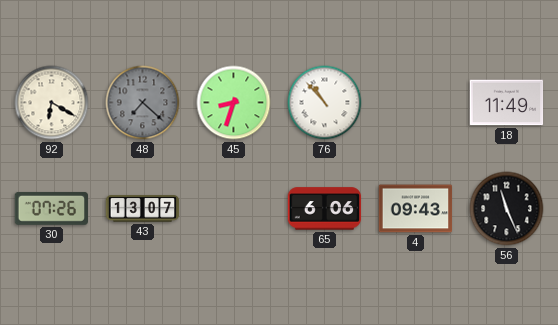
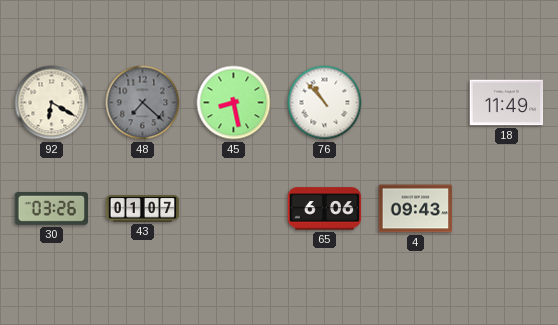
45: 8:33 -> 8:28
30: 07:26 -> 03:26
43: 13:07 -> 01:07
56: 11:26 -> none
